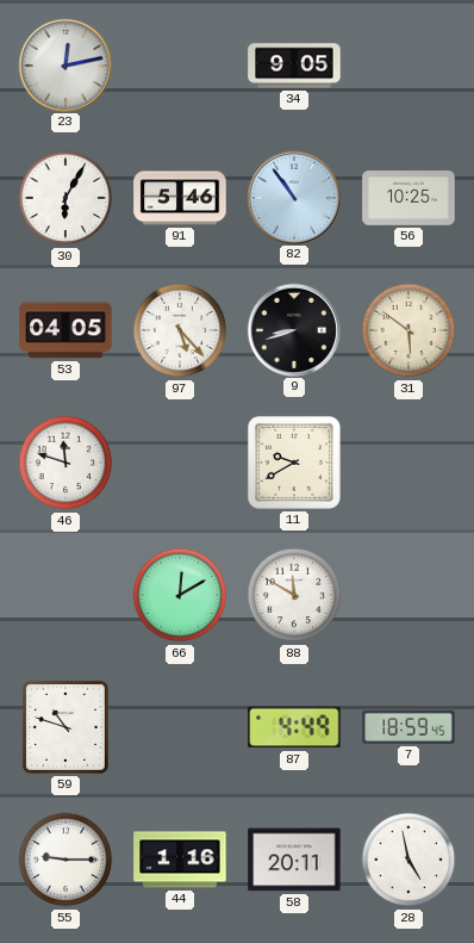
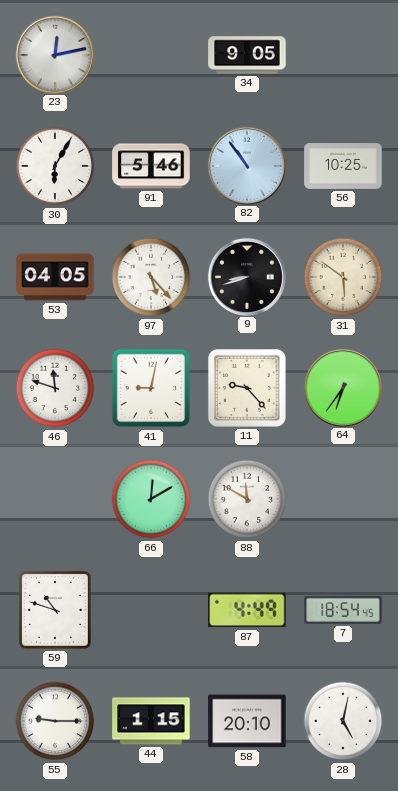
41: none -> 9:02
11: 9:40 -> 9:23
64: none -> 6:36
7: 18:59 -> 18:54
44: 1:16 -> 1:15
58: 20:11 -> 20:10
28: 4:58 -> 5:02
